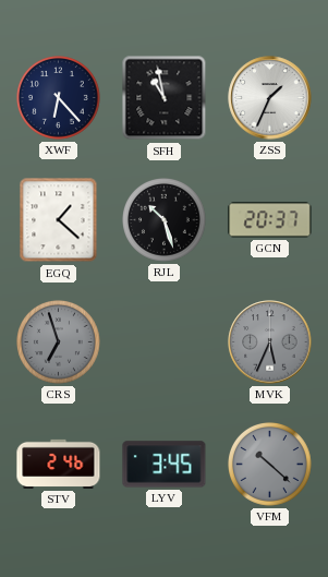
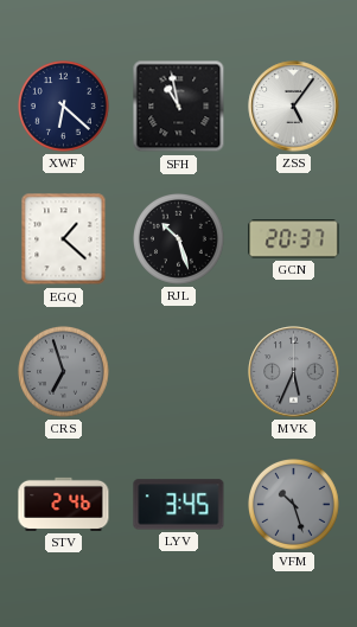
XWF: 6:23 -> 6:22
ZSS: 1:34 -> 5:06
VFM: 10:22 -> 10:27
